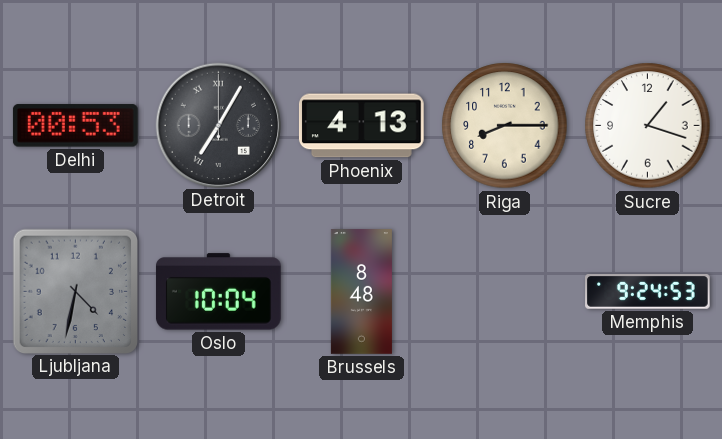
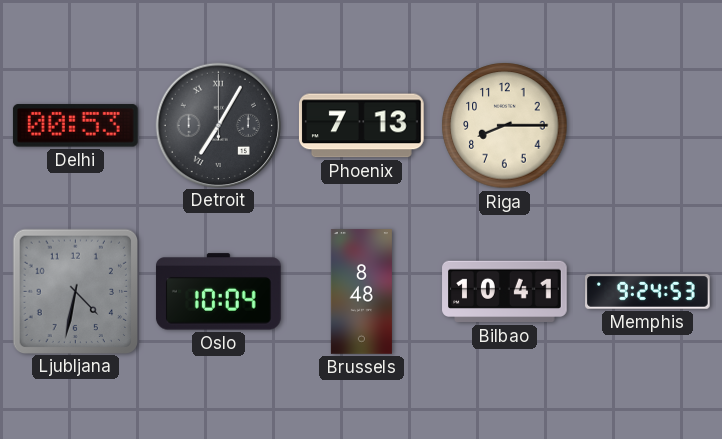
Phoenix: 4:13 -> 7:13
Sucre: 1:18 -> none
Bilbao: none -> 10:41
